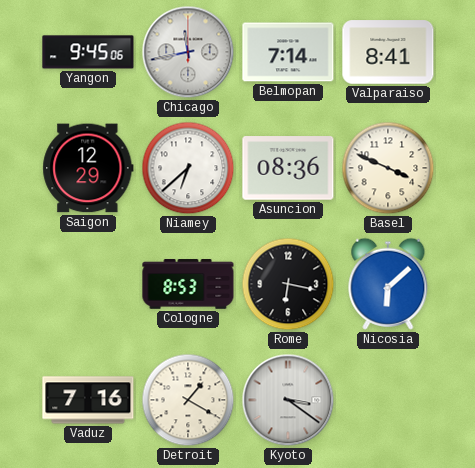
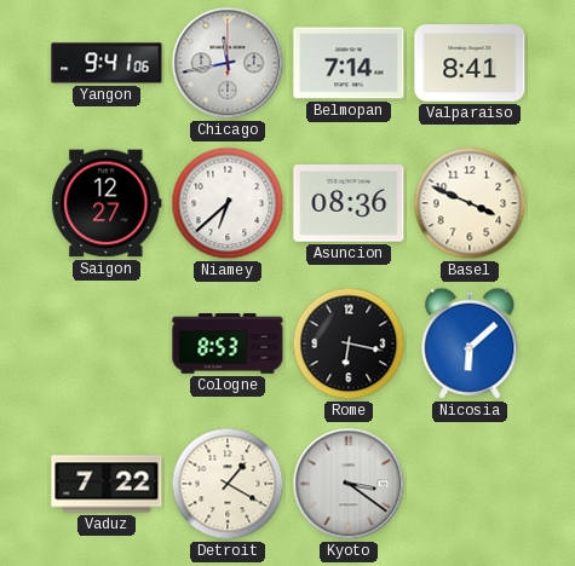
Yangon: 9:45 -> 9:41
Saigon: 12:29 -> 12:27
Vaduz: 7:16 -> 7:22
